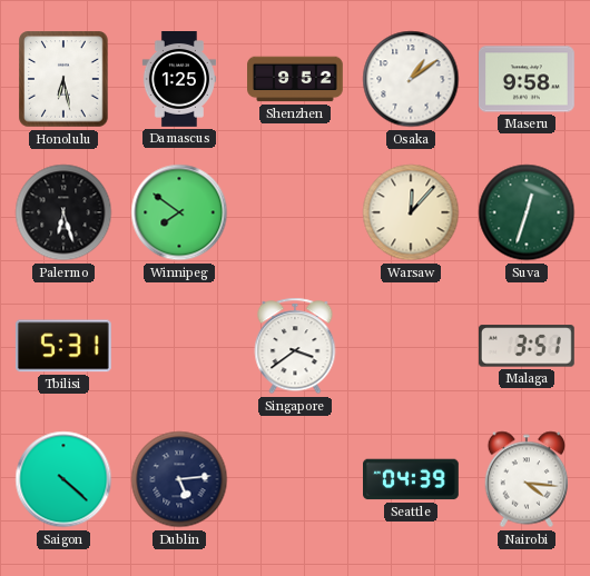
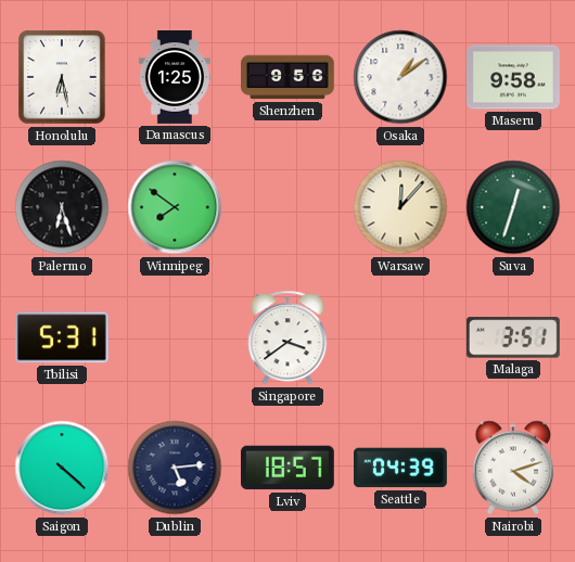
Shenzhen: 9:52 -> 9:56
Lviv: none -> 18:57
Nairobi: 4:16 -> 4:12
